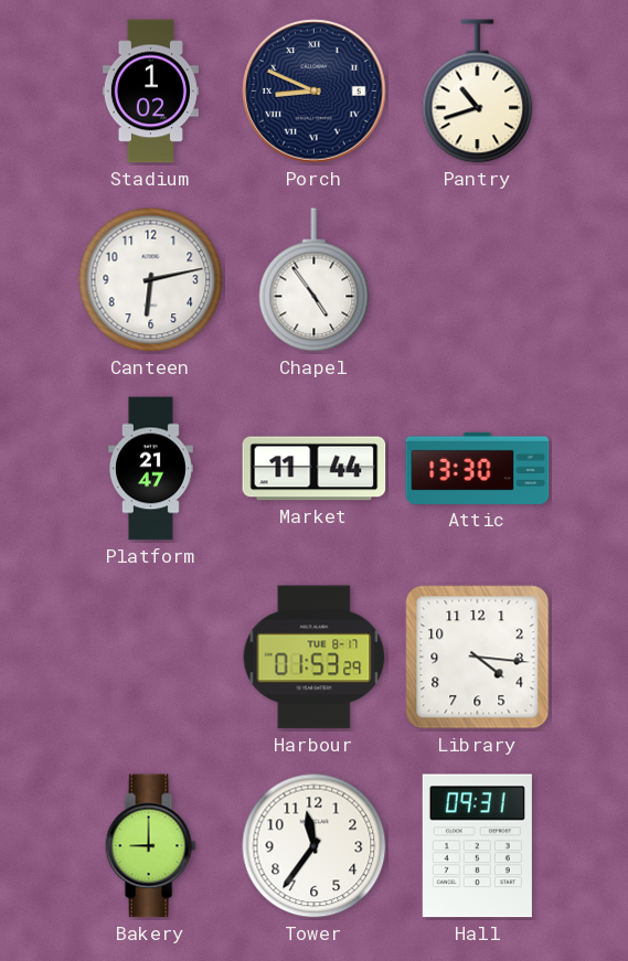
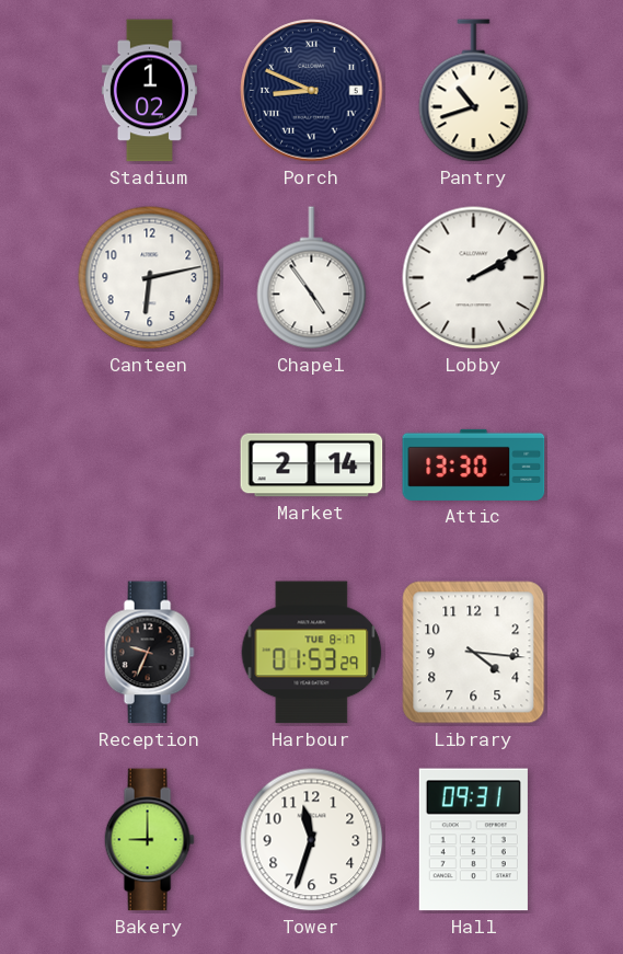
Lobby: none -> 2:10
Platform: 21:47 -> none
Market: 11:44 -> 2:14
Reception: none -> 9:34
Tower: 11:36 -> 11:33
